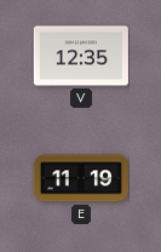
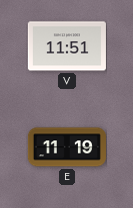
V: 12:35 -> 11:51
